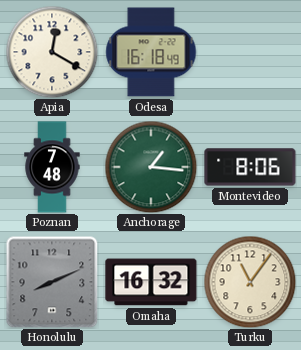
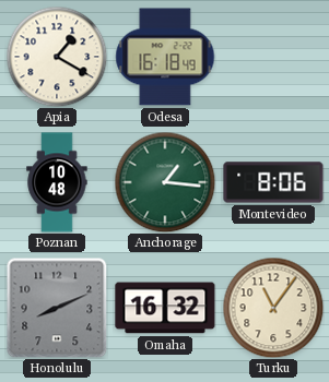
Apia: 12:20 -> 1:20
Poznan: 7:48 -> 10:48
